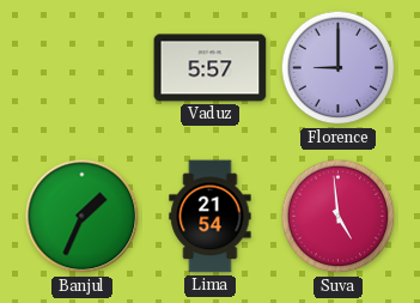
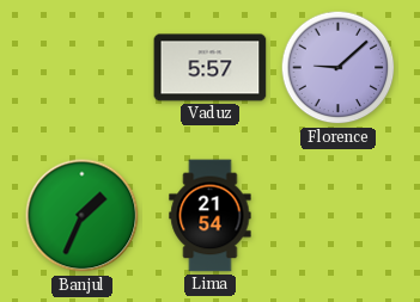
Florence: 9:00 -> 9:08
Suva: 4:59 -> none
